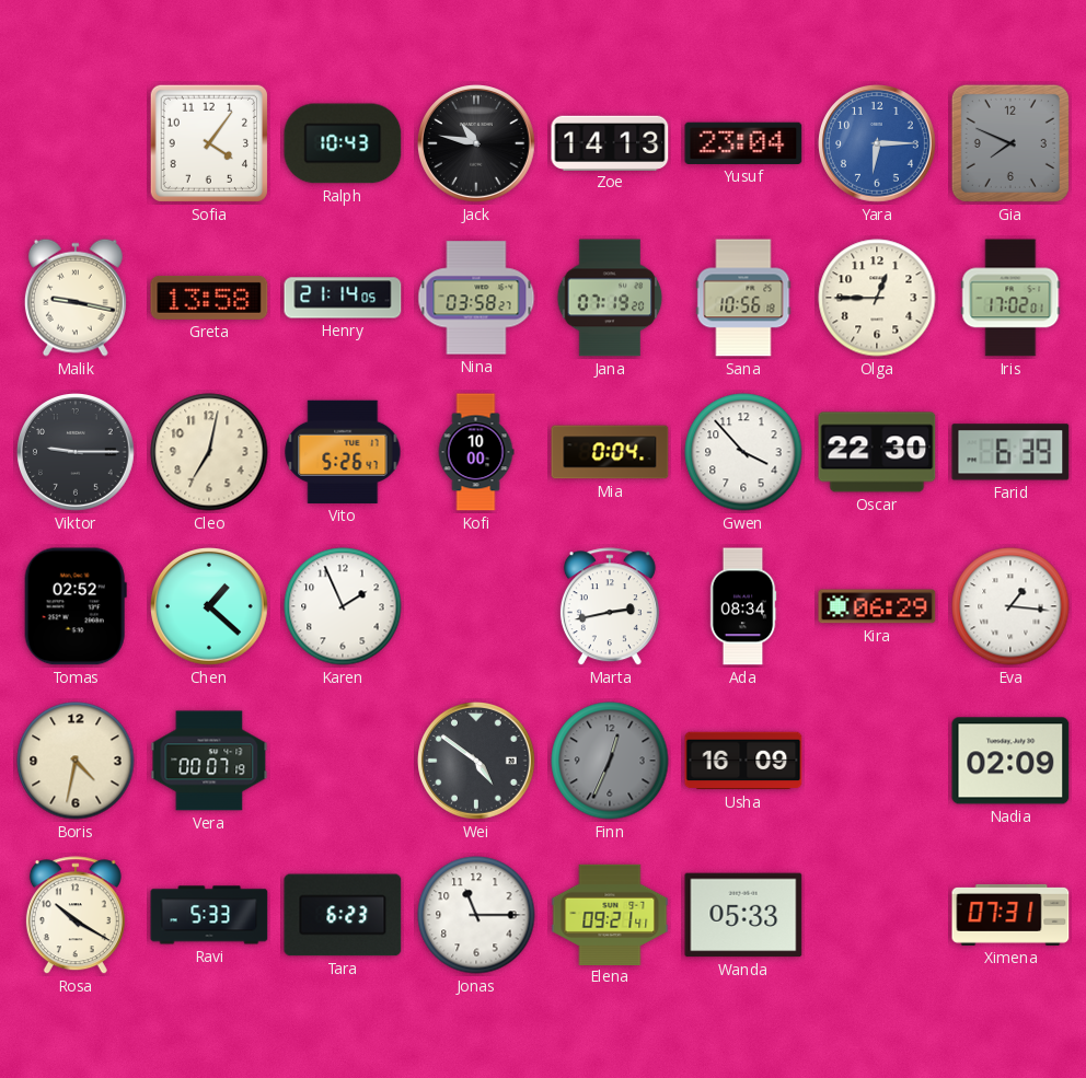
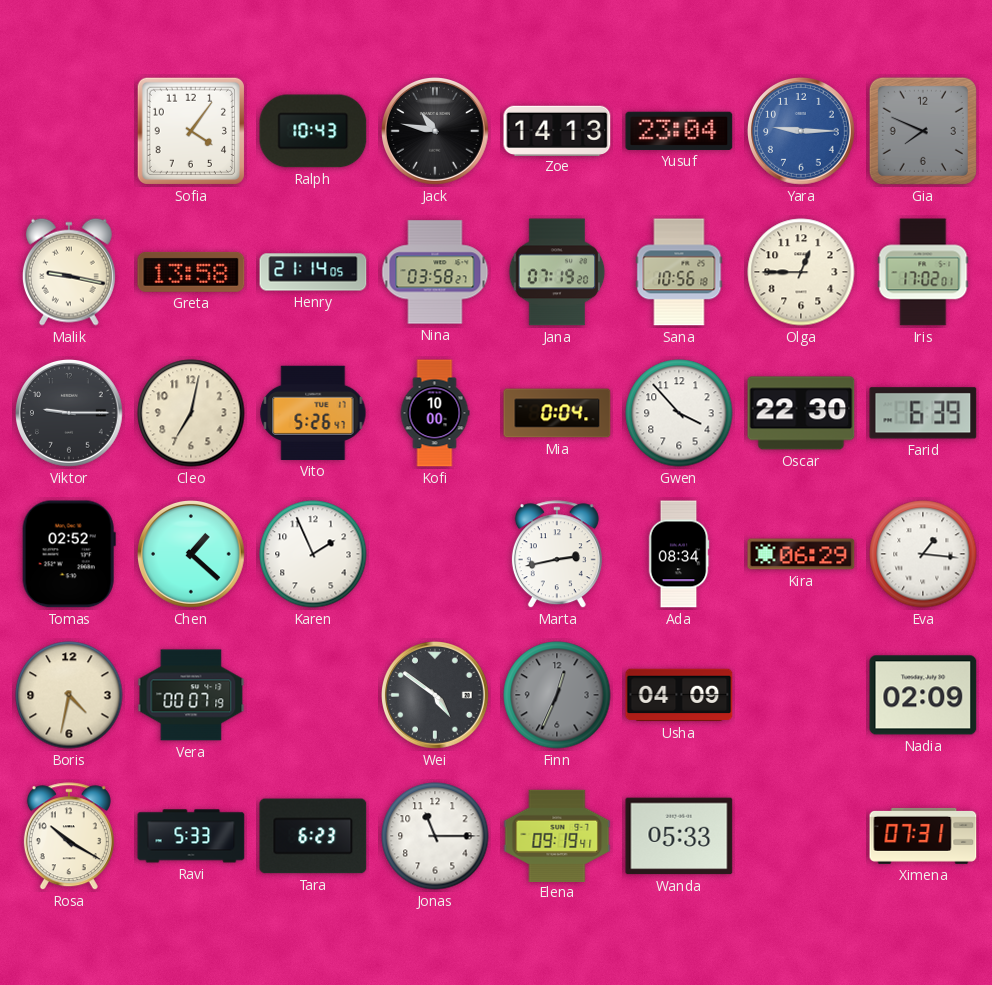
Yara: 6:15 -> 9:15
Usha: 16:09 -> 04:09
Elena: 09:21 -> 09:19
